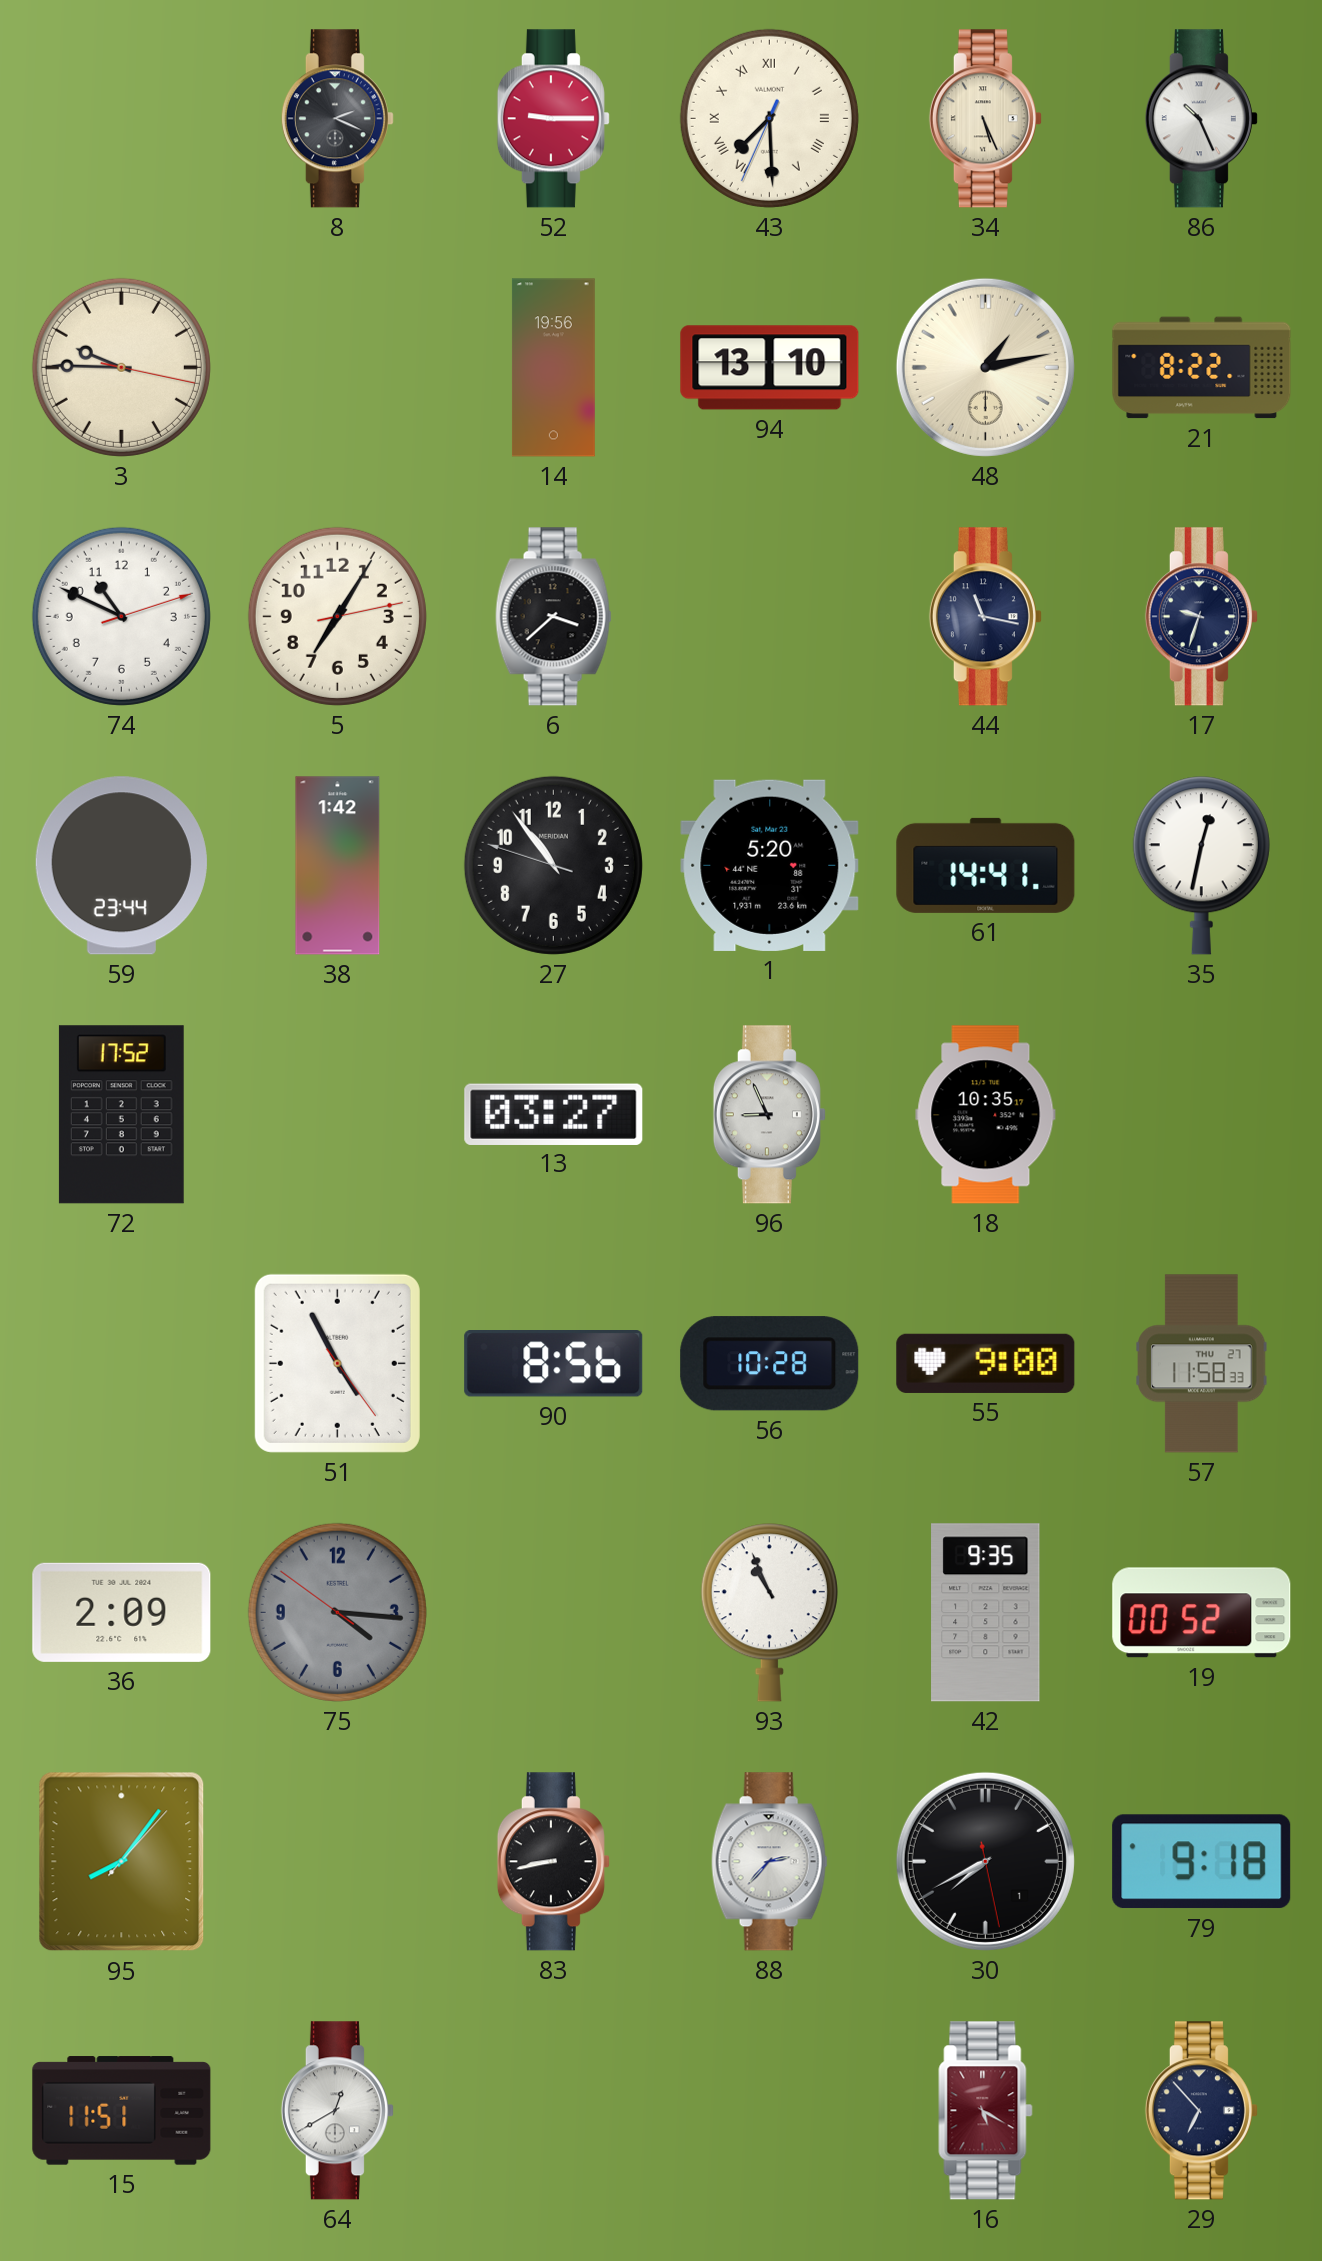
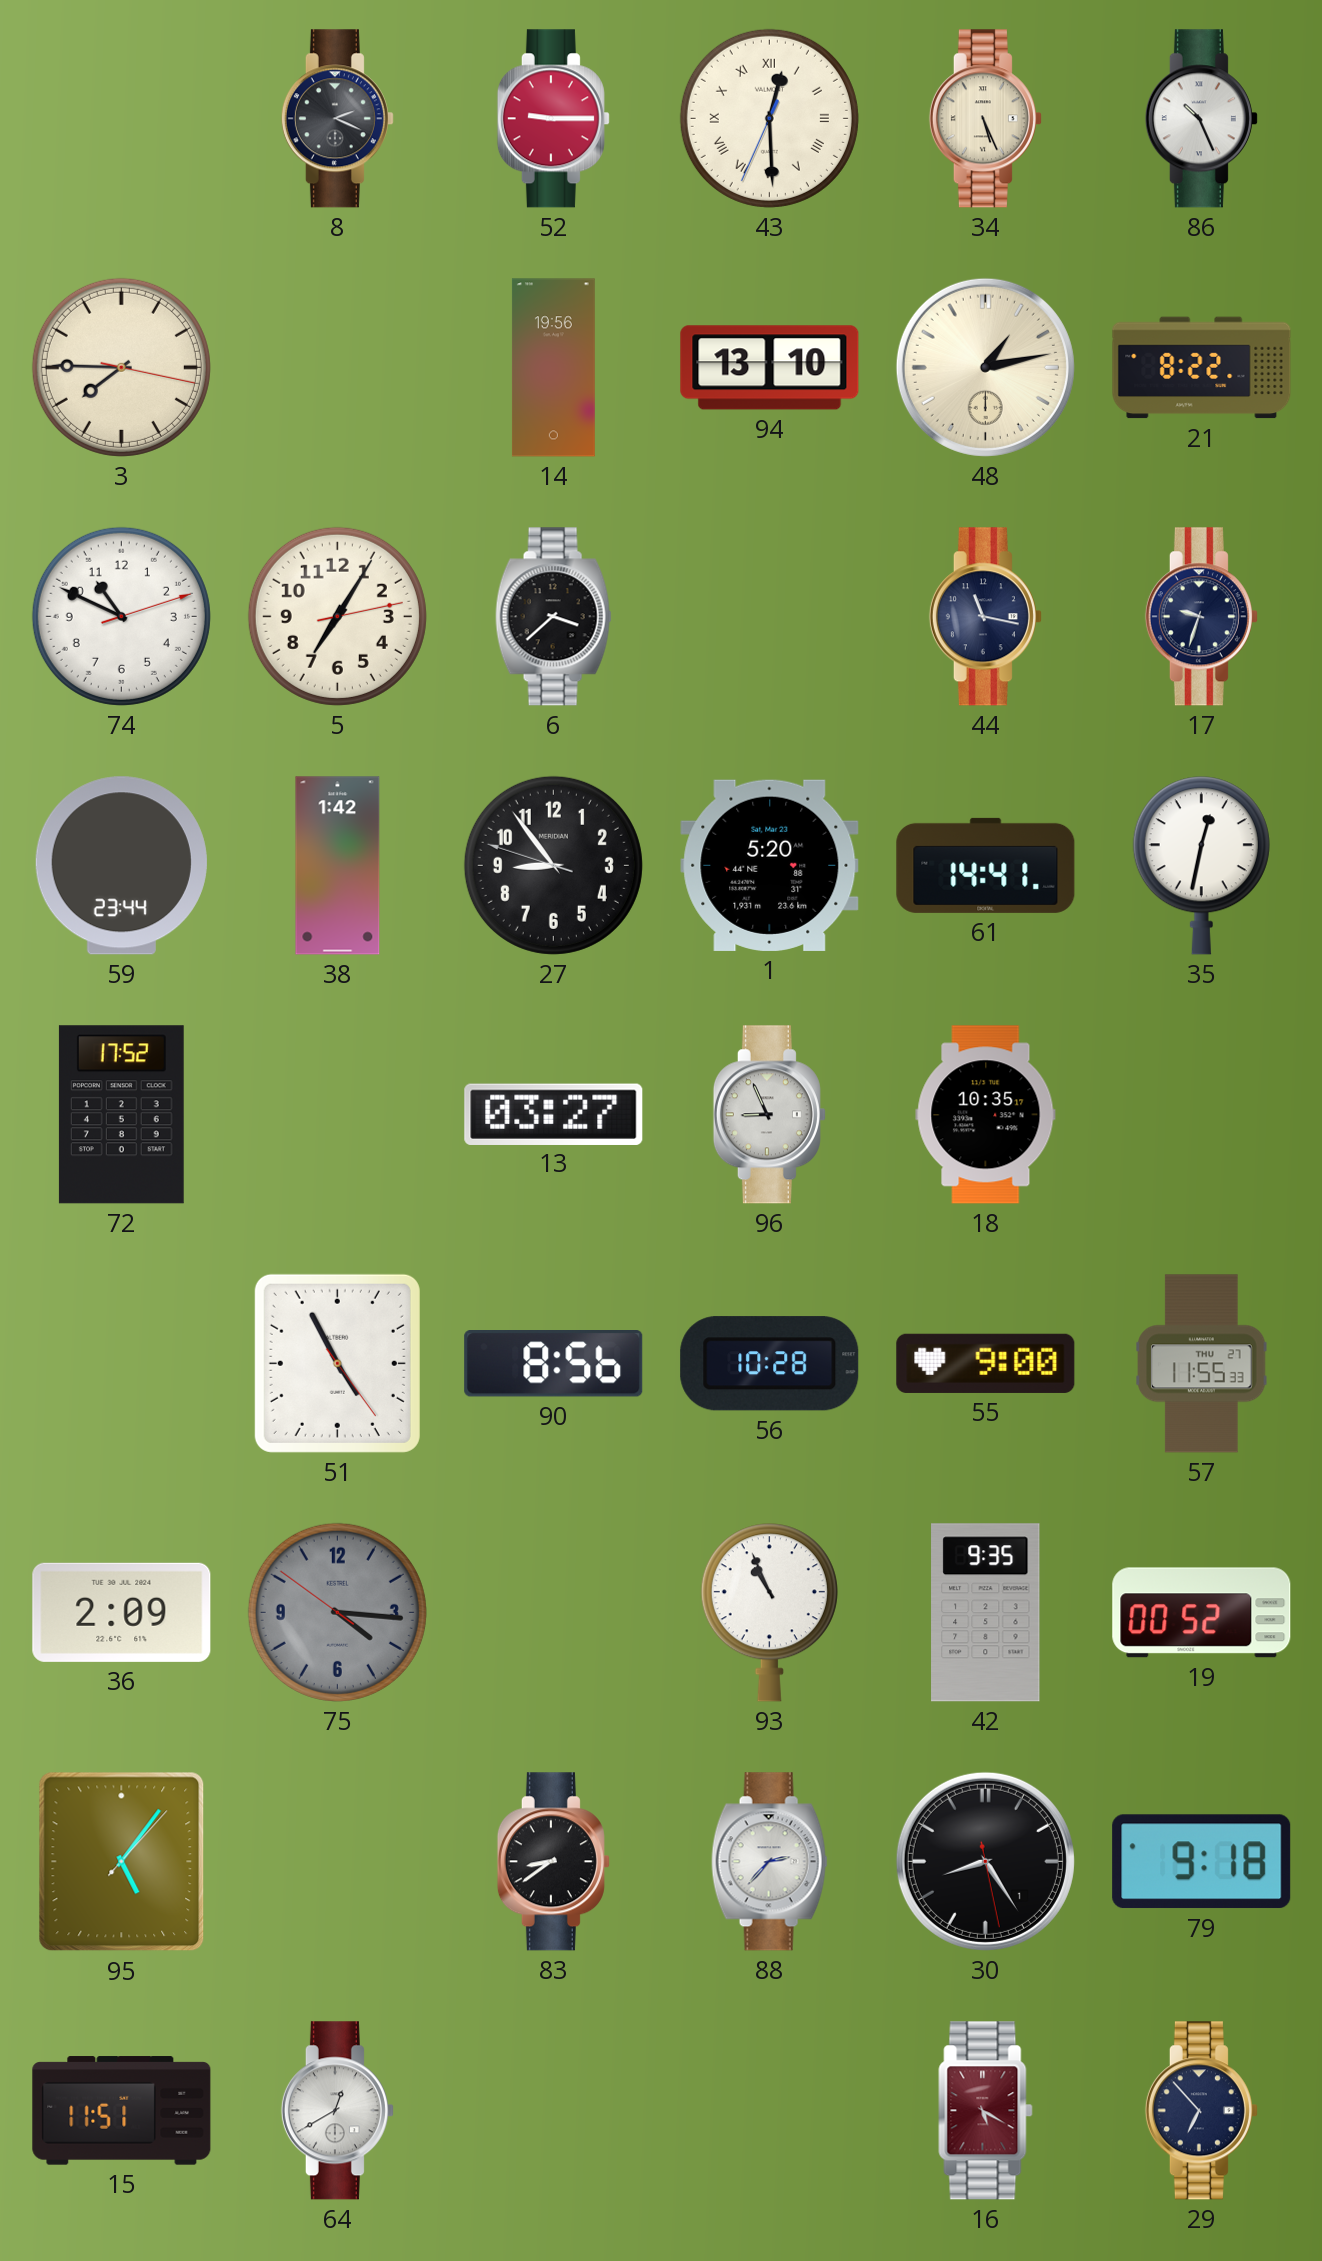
43: 7:29 -> 12:29
3: 9:45 -> 7:45
27: 10:53 -> 8:53
57: 11:58 -> 11:55
95: 8:06 -> 5:06
83: 8:43 -> 8:39
30: 7:40 -> 8:24
